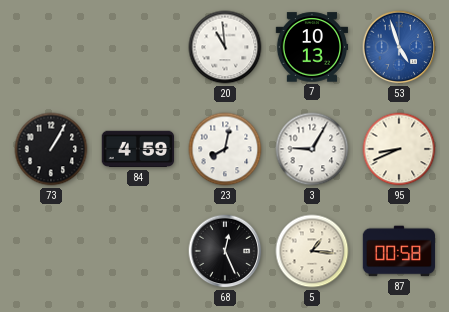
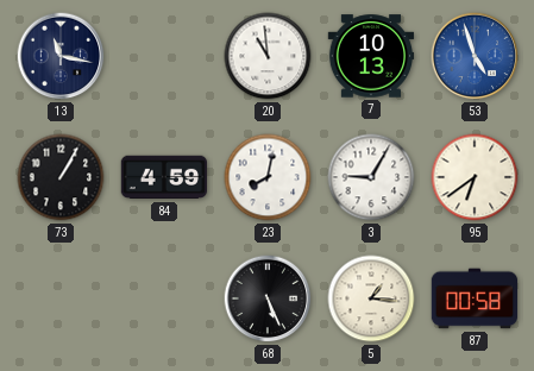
13: none -> 11:17
95: 8:41 -> 6:39
68: 12:26 -> 5:26
